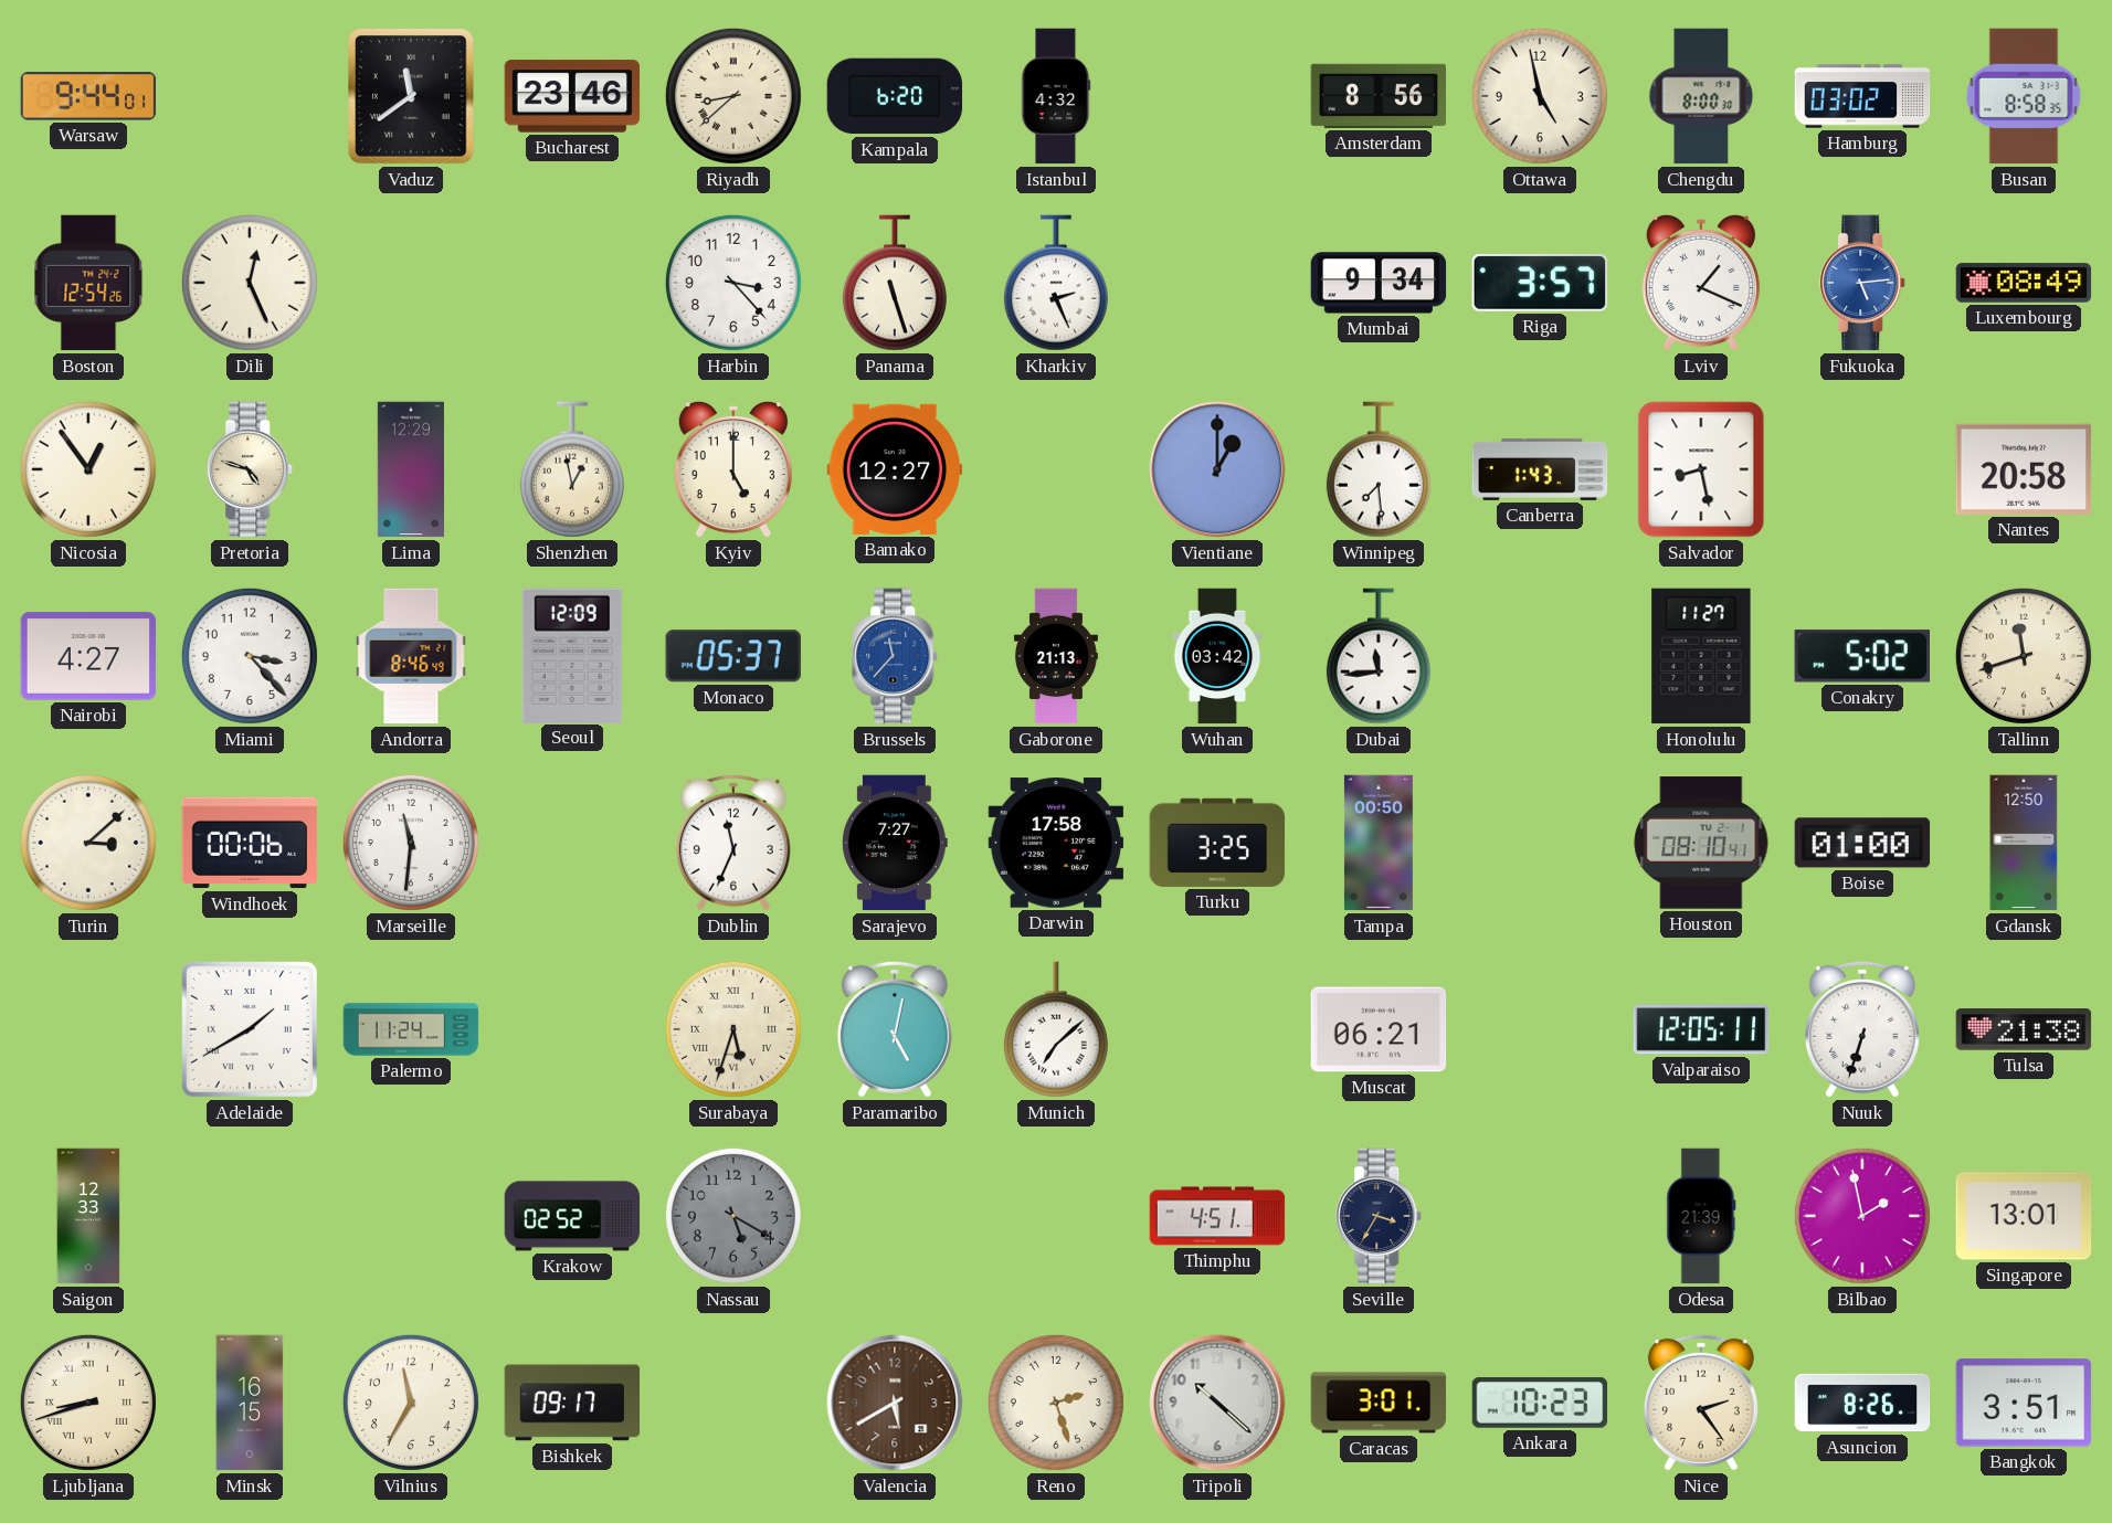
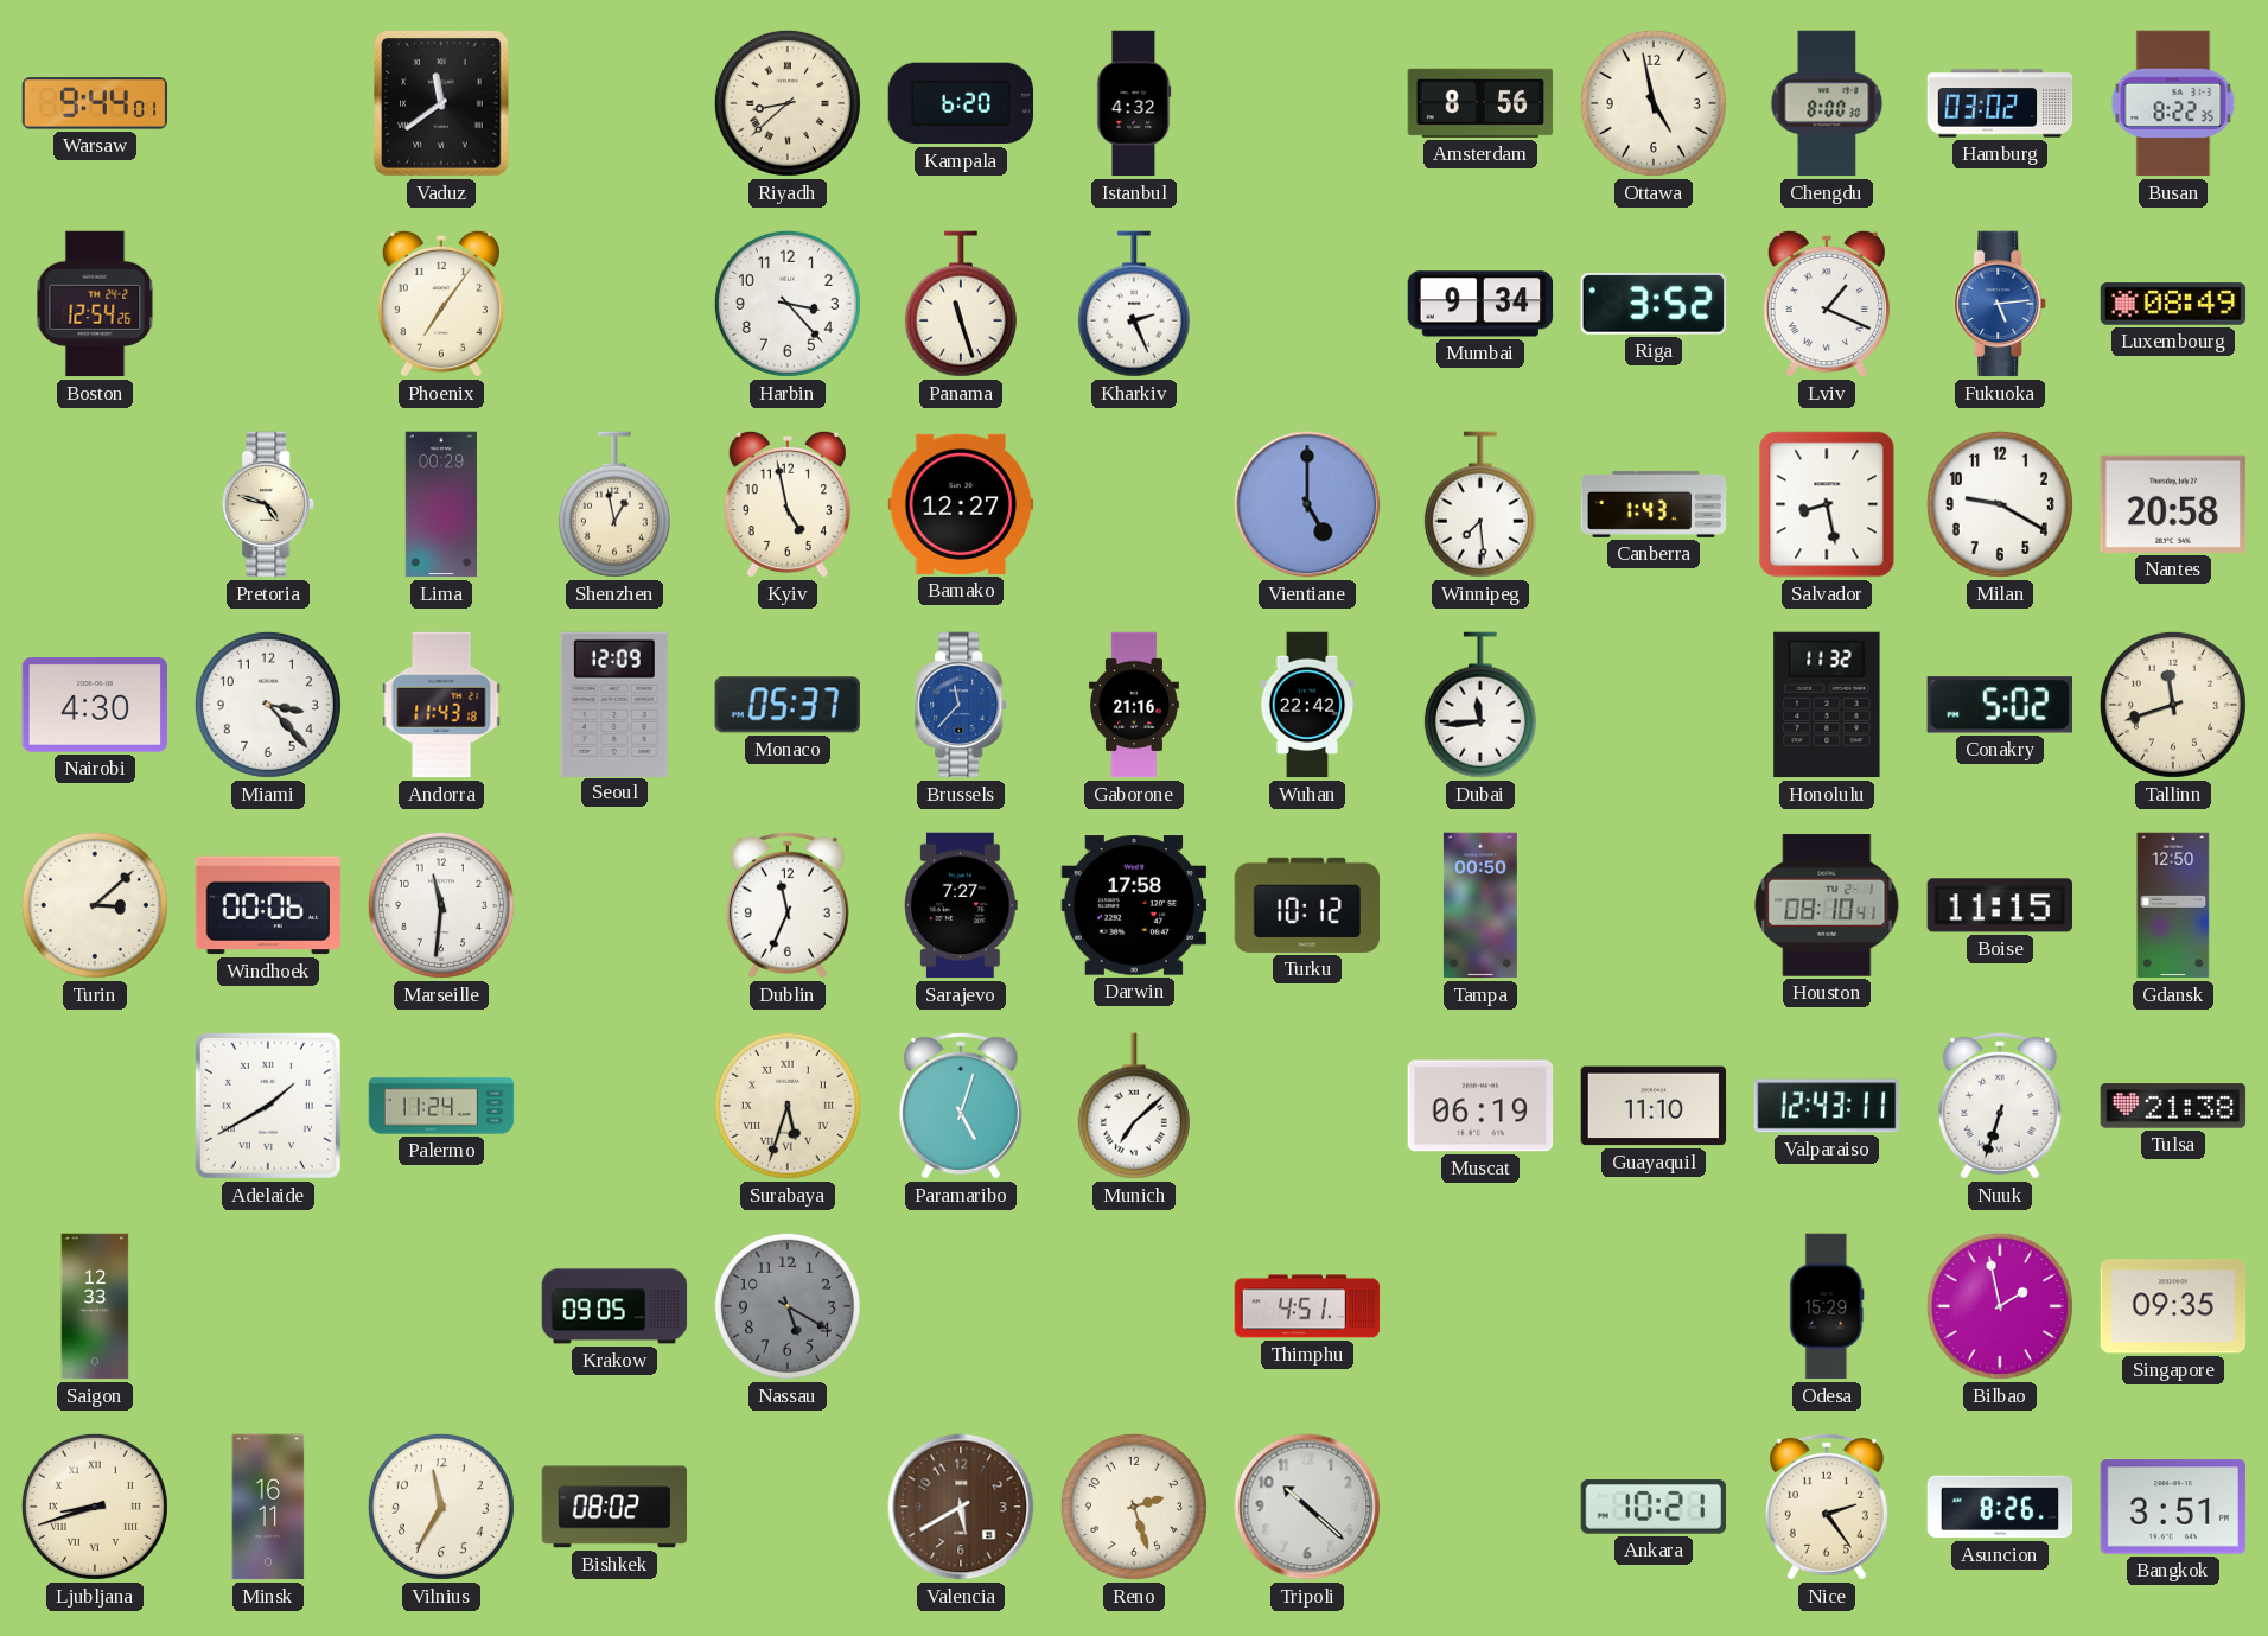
Bucharest: 23:46 -> none
Busan: 8:58 -> 8:22
Dili: 12:26 -> none
Phoenix: none -> 7:06
Riga: 3:57 -> 3:52
Nicosia: 12:54 -> none
Lima: 12:29 -> 00:29
Kyiv: 5:00 -> 4:58
Vientiane: 1:00 -> 5:00
Milan: none -> 9:20
Nairobi: 4:27 -> 4:30
Andorra: 8:46 -> 11:43
Gaborone: 21:13 -> 21:16
Wuhan: 03:42 -> 22:42
Honolulu: 11:27 -> 11:32
Turku: 3:25 -> 10:12
Boise: 01:00 -> 11:15
Paramaribo: 5:02 -> 5:03
Muscat: 06:21 -> 06:19
Guayaquil: none -> 11:10
Valparaiso: 12:05 -> 12:43
Krakow: 02:52 -> 09:05
Seville: 3:35 -> none
Odesa: 21:39 -> 15:29
Singapore: 13:01 -> 09:35
Minsk: 16:15 -> 16:11
Bishkek: 09:17 -> 08:02
Caracas: 3:01 -> none
Ankara: 10:23 -> 10:21
